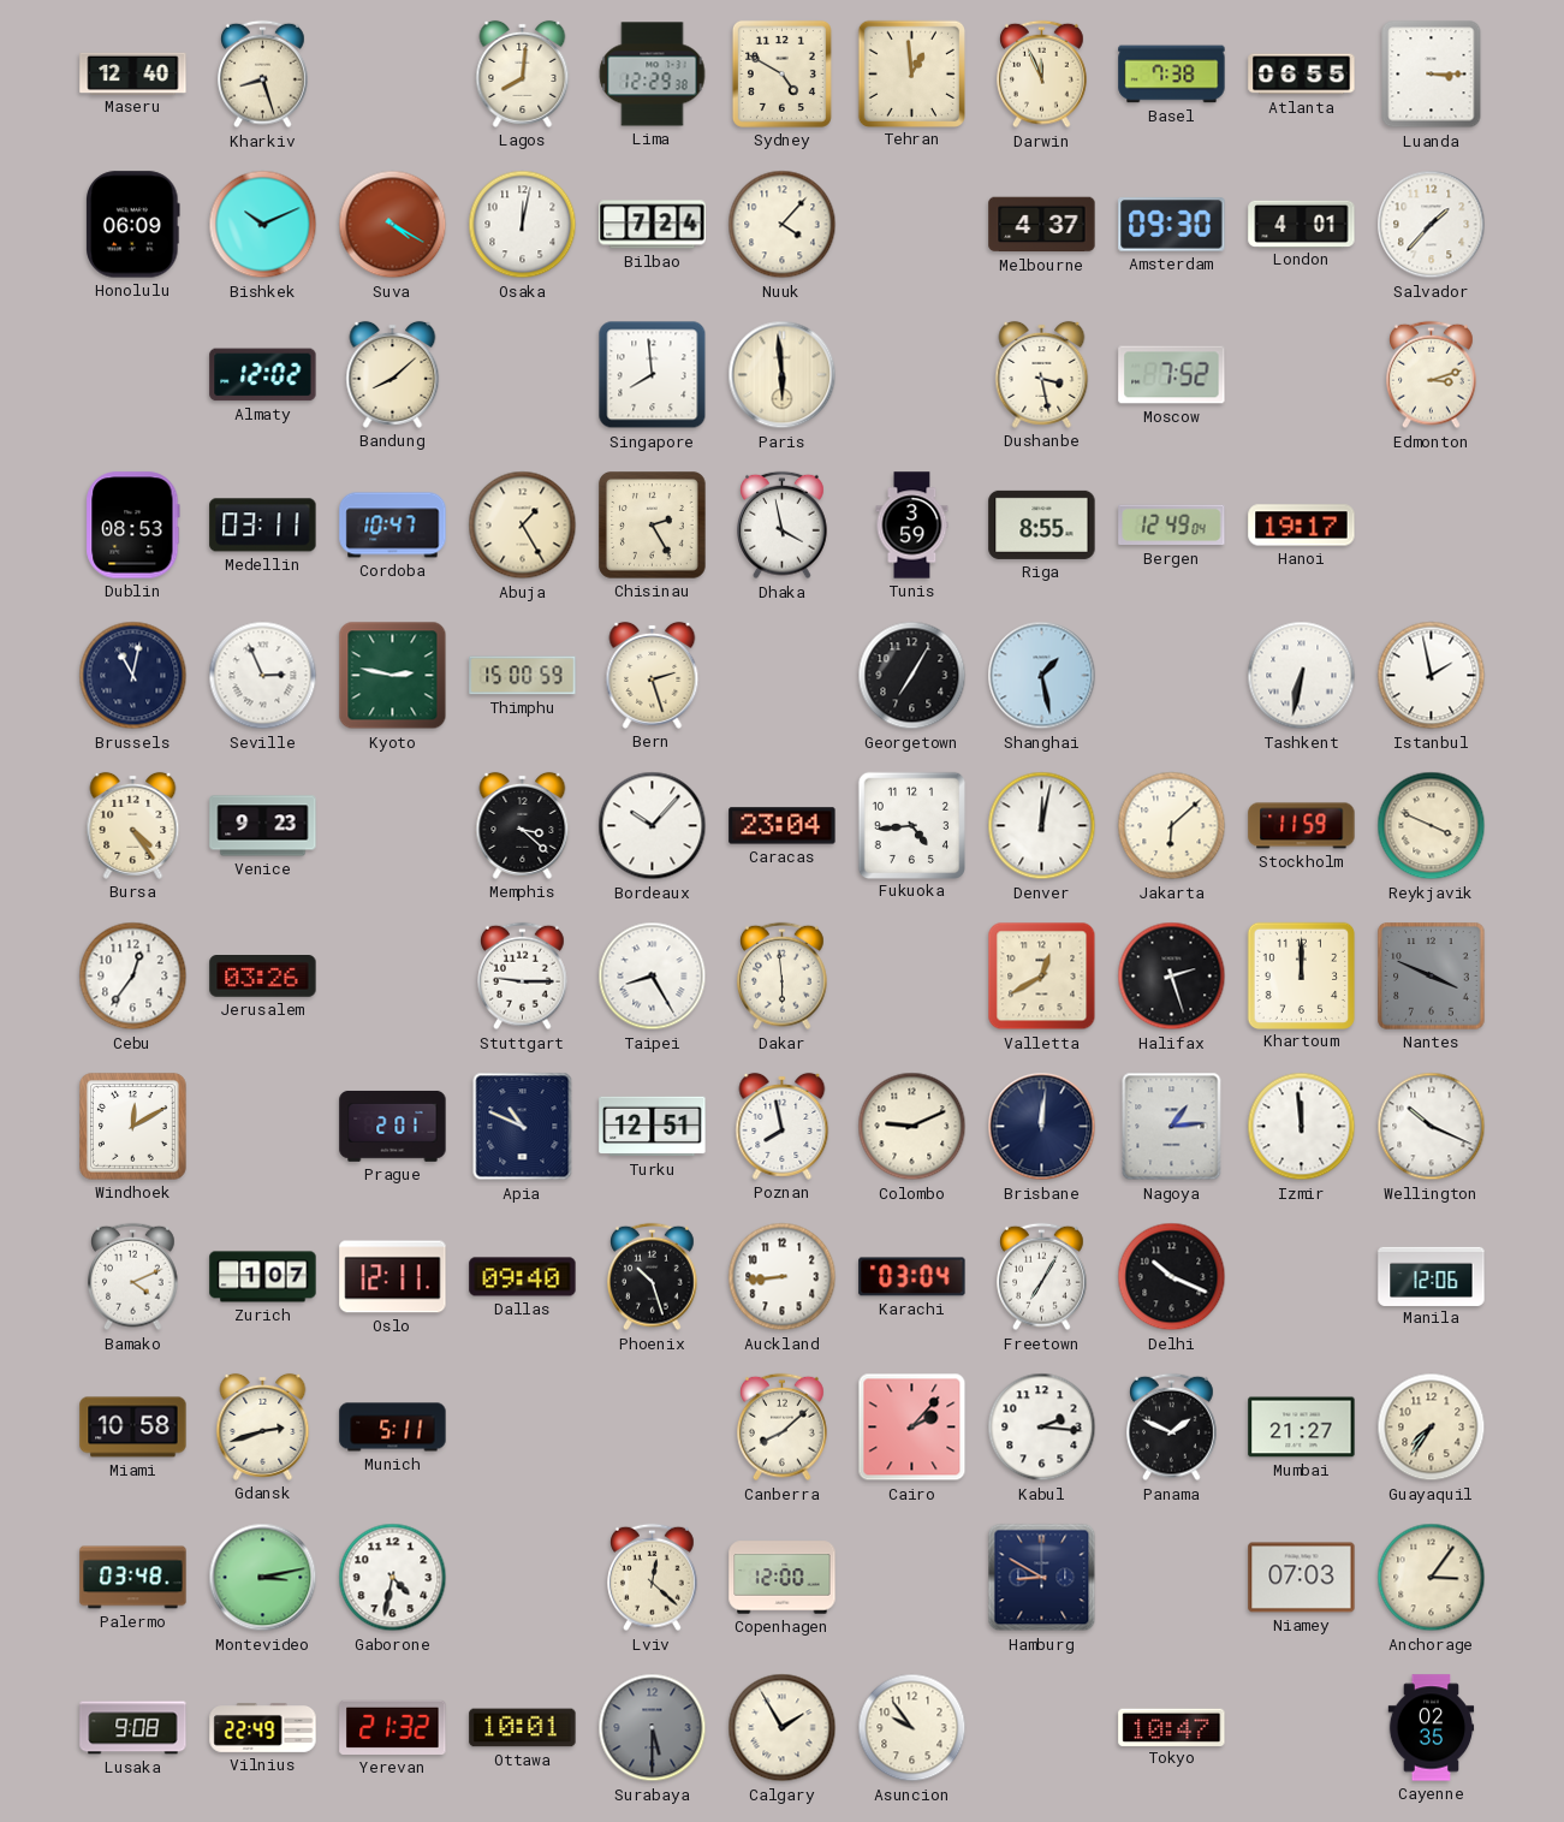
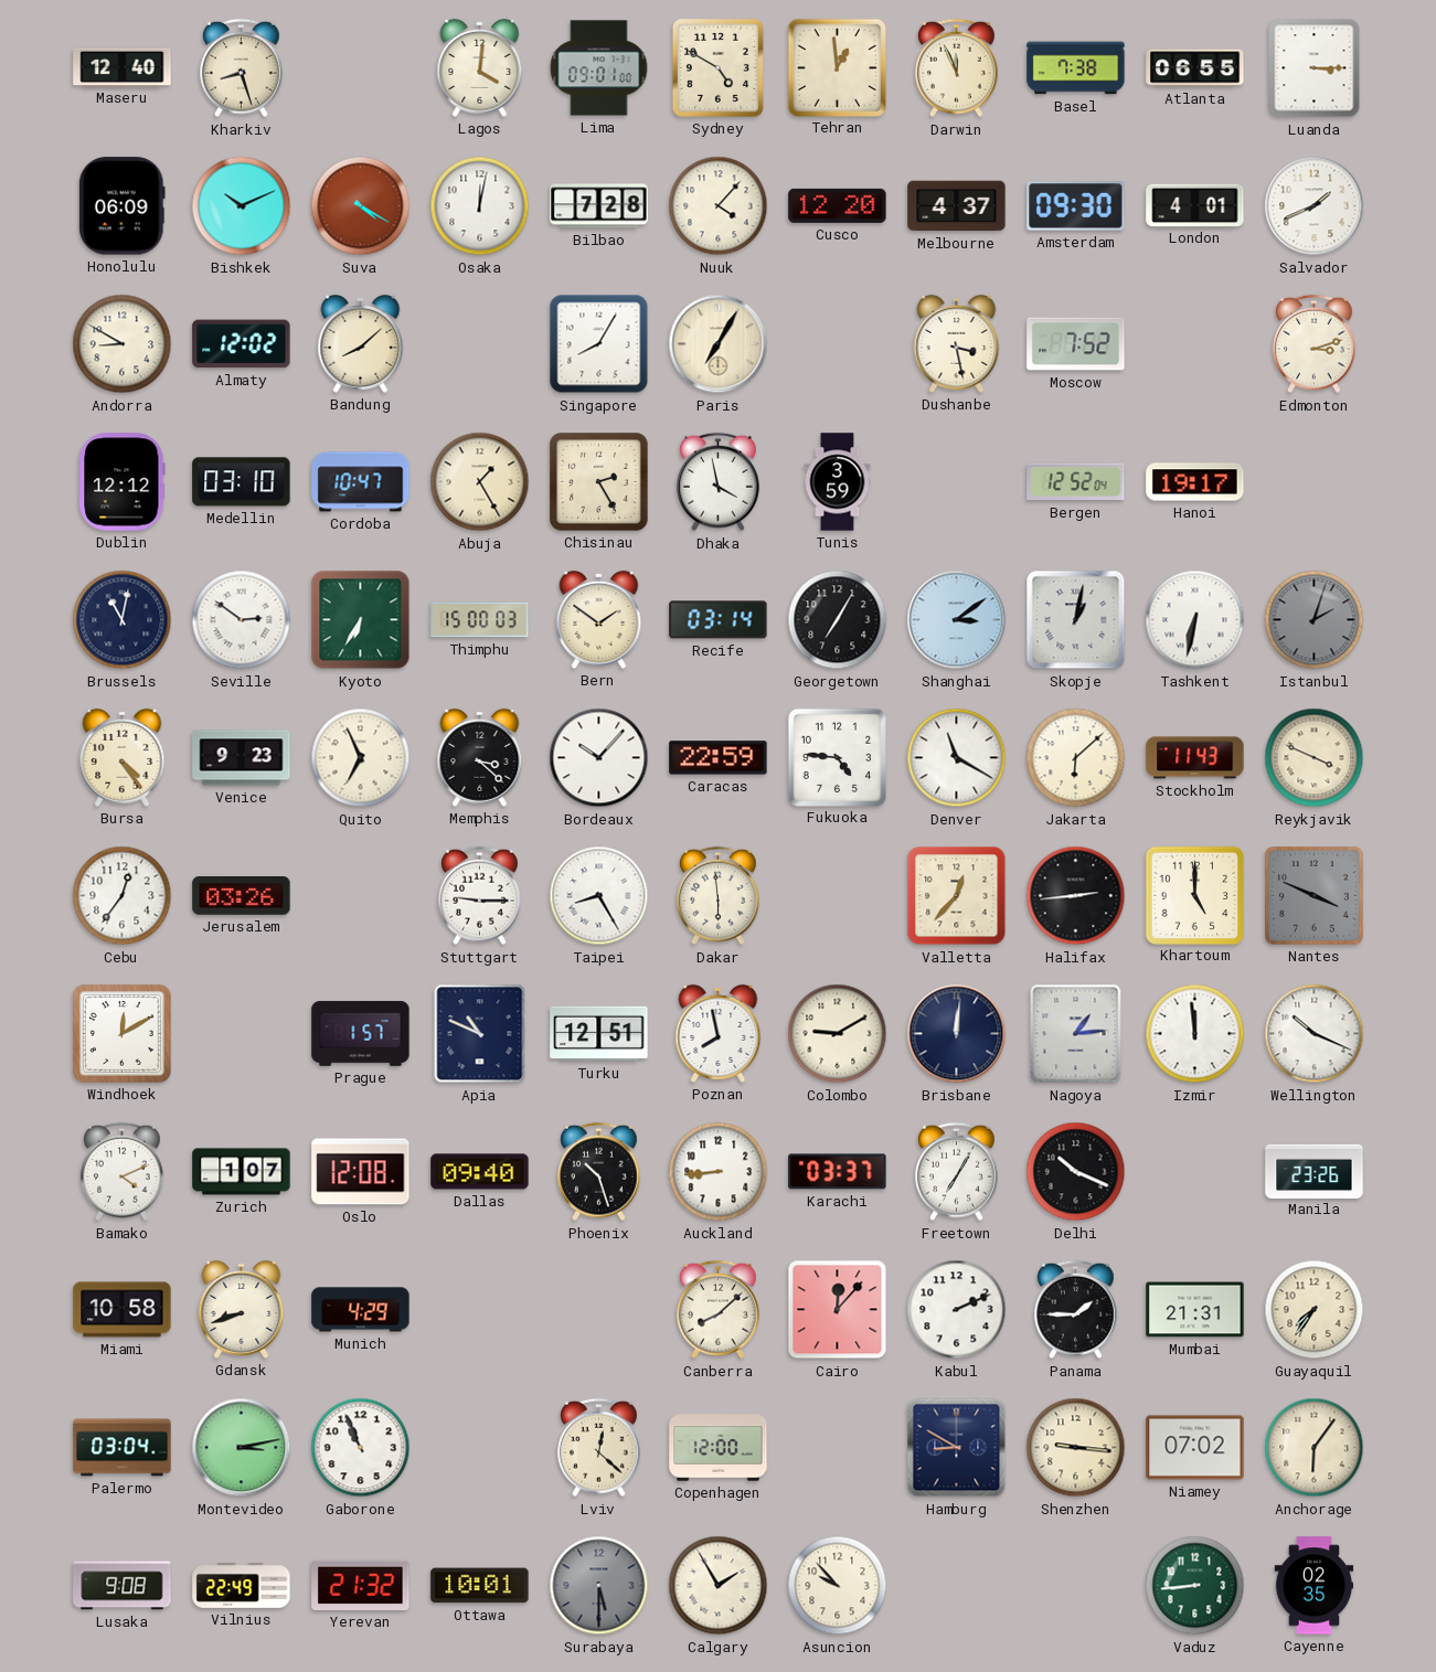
Lagos: 8:01 -> 4:01
Lima: 12:29 -> 09:01
Bilbao: 7:24 -> 7:28
Cusco: none -> 12:20
Salvador: 1:37 -> 1:41
Andorra: none -> 8:50
Singapore: 7:59 -> 8:05
Paris: 5:59 -> 7:05
Dublin: 08:53 -> 12:12
Medellin: 03:11 -> 03:10
Riga: 8:55 -> none
Bergen: 12:49 -> 12:52
Seville: 2:56 -> 2:51
Kyoto: 2:47 -> 6:35
Thimphu: 15:00:59 -> 15:00:03
Bern: 2:27 -> 1:51
Recife: none -> 03:14
Shanghai: 1:28 -> 3:09
Skopje: none -> 1:02
Istanbul: 1:58 -> 2:03
Istanbul dial: white -> grey
Quito: none -> 6:56
Caracas: 23:04 -> 22:59
Fukuoka: 4:44 -> 4:46
Denver: 12:02 -> 11:20
Stockholm: 11:59 -> 11:43
Valletta: 12:40 -> 12:37
Halifax: 2:27 -> 2:44
Khartoum: 12:00 -> 5:00
Prague: 2:01 -> 1:57
Colombo: 9:11 -> 9:10
Oslo: 12:11 -> 12:08
Karachi: 03:04 -> 03:37
Manila: 12:06 -> 23:26
Gdansk: 2:42 -> 8:42
Munich: 5:11 -> 4:29
Cairo: 2:07 -> 12:07
Kabul: 2:16 -> 2:11
Panama: 1:49 -> 1:45
Mumbai: 21:27 -> 21:31
Palermo: 03:48 -> 03:04
Gaborone: 4:32 -> 10:56
Shenzhen: none -> 9:16
Niamey: 07:03 -> 07:02
Anchorage: 3:06 -> 6:06
Asuncion: 9:54 -> 9:53
Tokyo: 10:47 -> none
Vaduz: none -> 8:44
